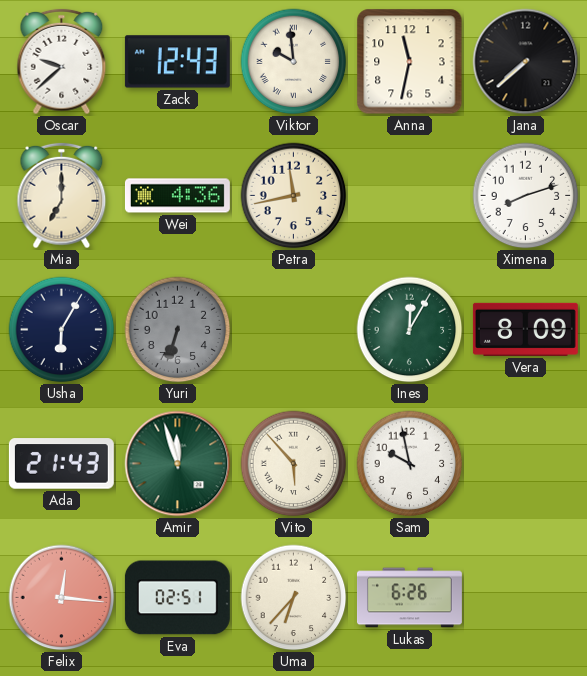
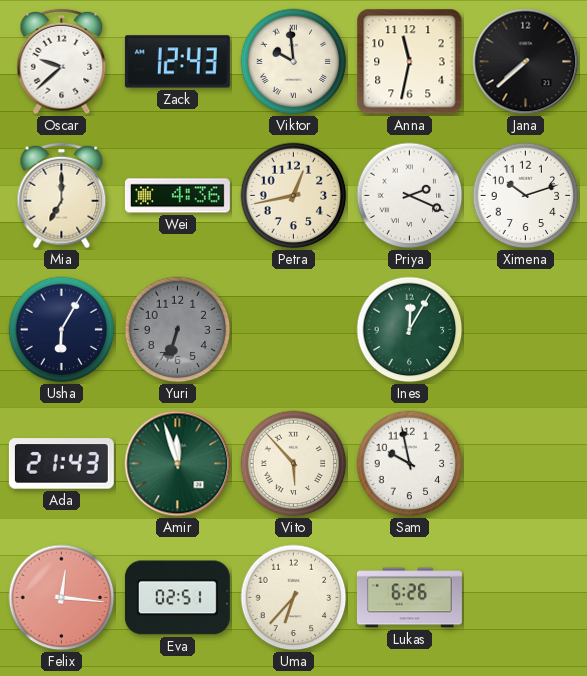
Petra: 11:43 -> 12:43
Priya: none -> 2:19
Ximena: 8:12 -> 10:12
Vera: 8:09 -> none
